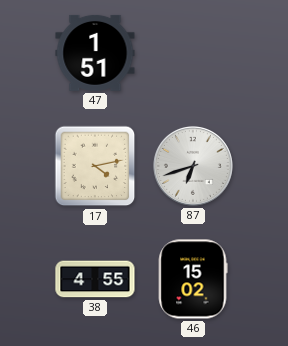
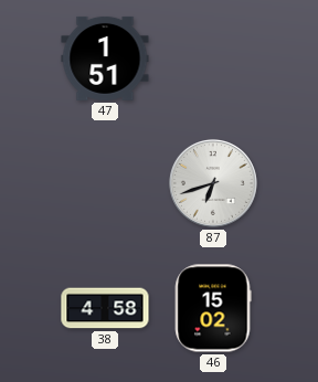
17: 4:13 -> none
38: 4:55 -> 4:58
